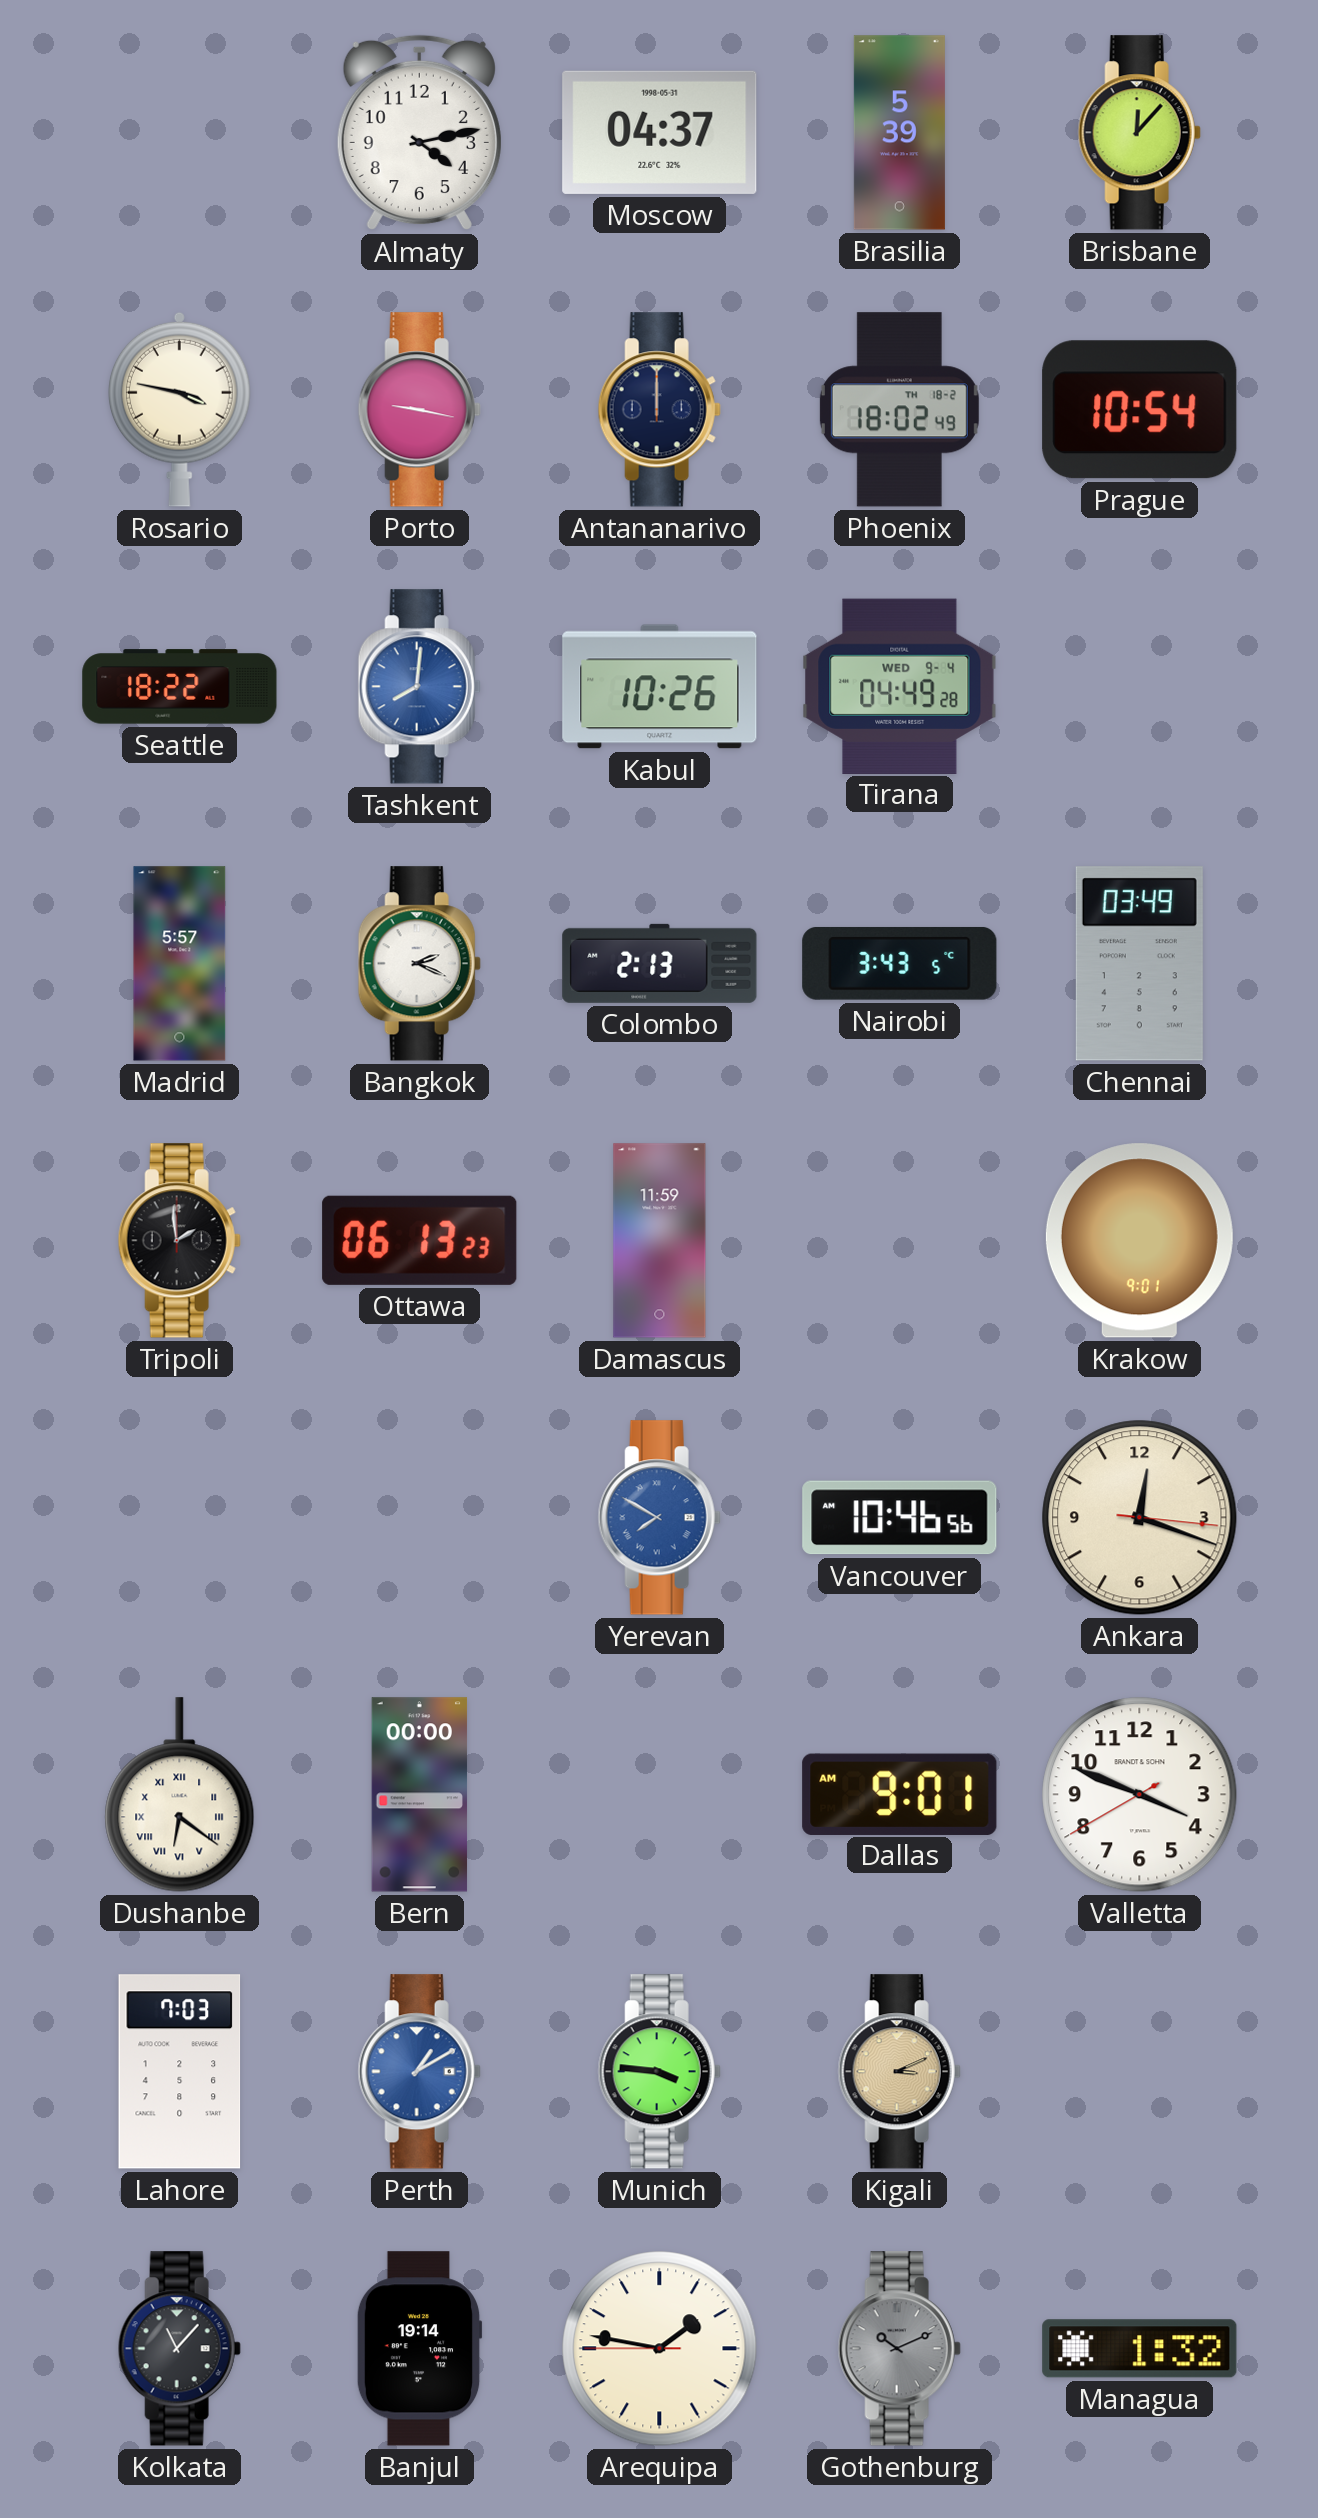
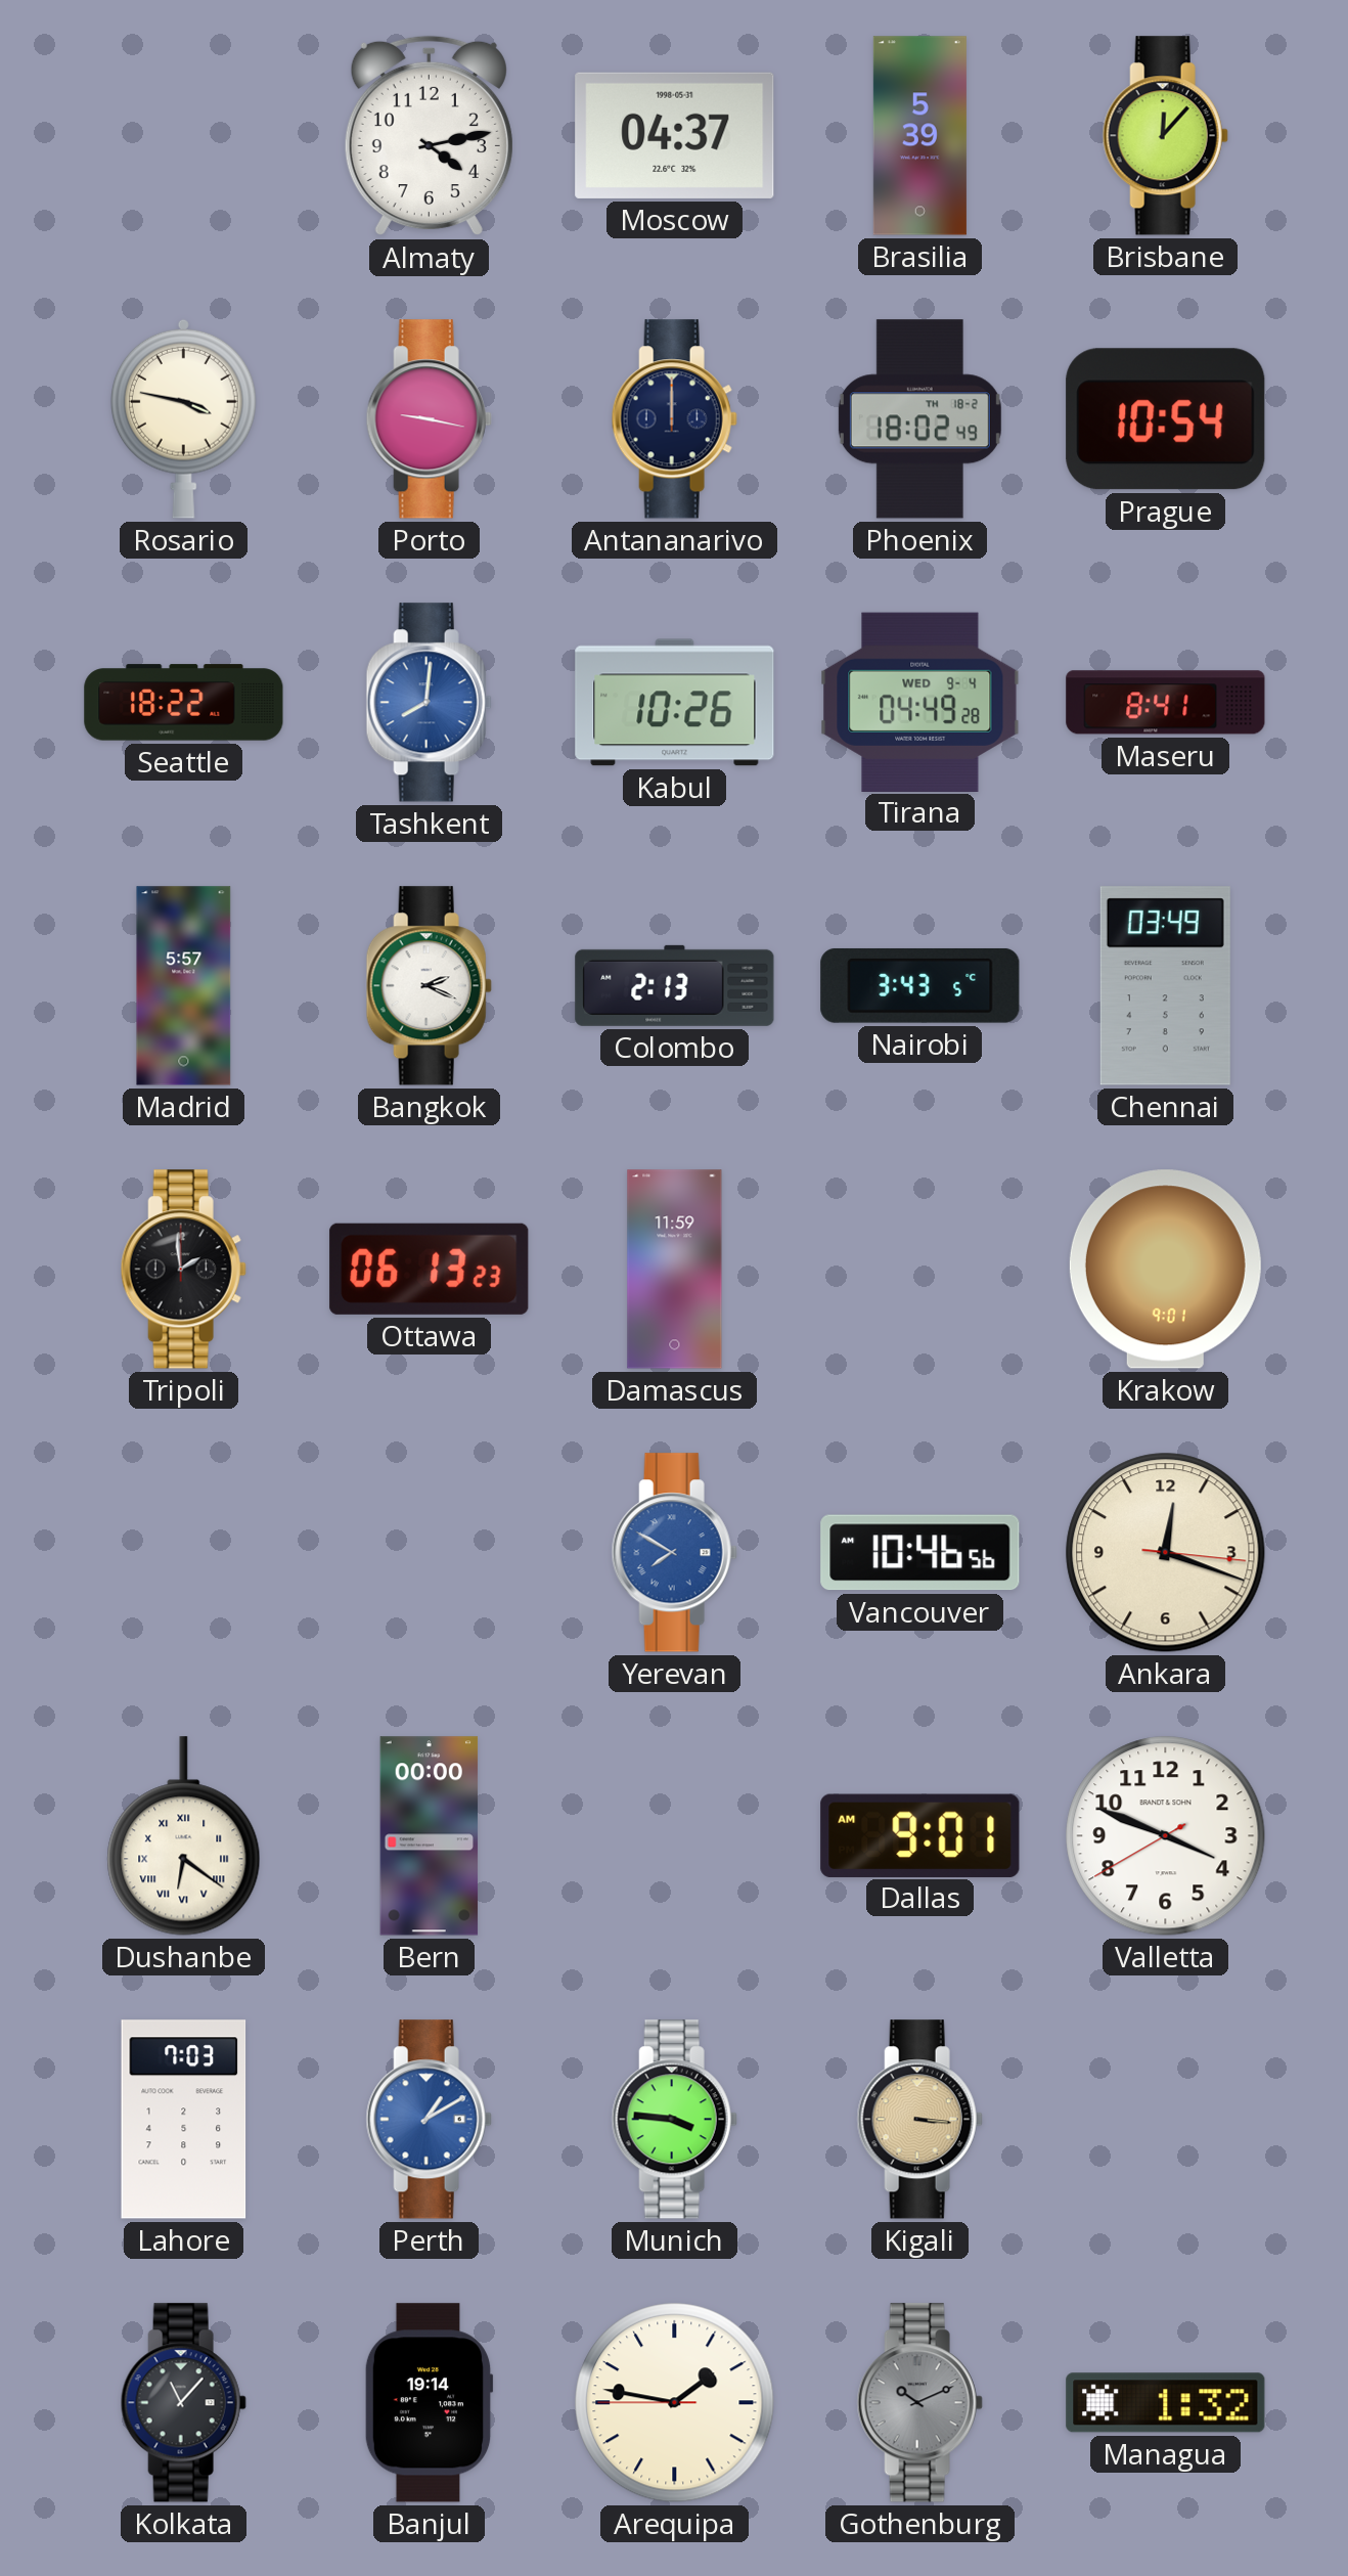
Maseru: none -> 8:41
Kigali: 3:11 -> 3:16
